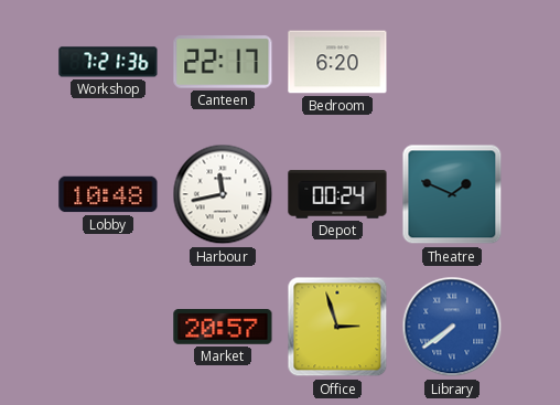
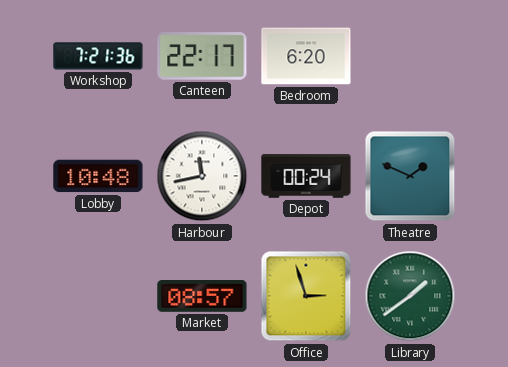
Market: 20:57 -> 08:57
Library: 7:39 -> 1:39
Library dial: blue -> green
